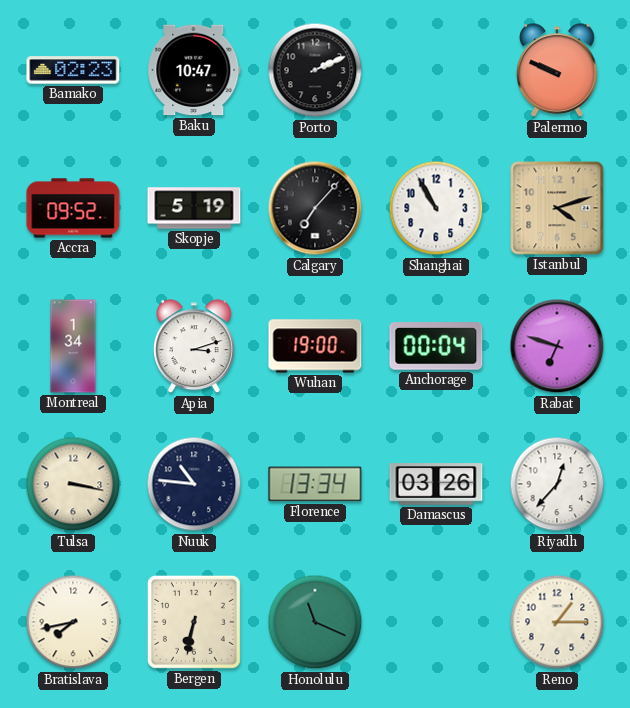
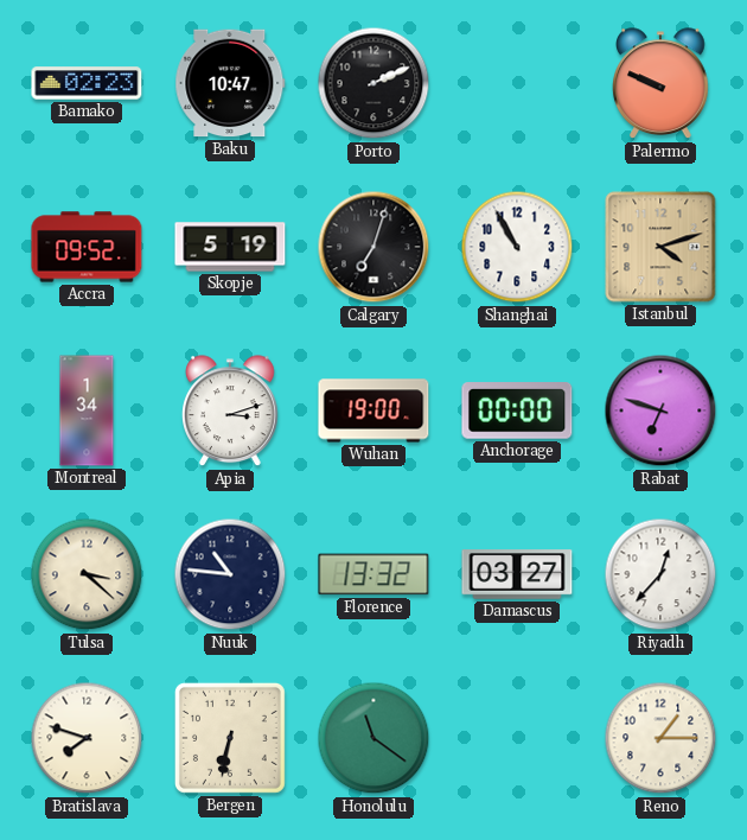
Calgary: 7:07 -> 7:03
Anchorage: 00:04 -> 00:00
Tulsa: 3:17 -> 3:22
Florence: 13:34 -> 13:32
Damascus: 03:26 -> 03:27
Bratislava: 7:43 -> 7:48
Honolulu: 11:19 -> 11:21
